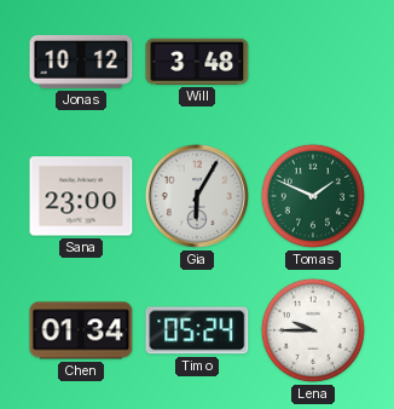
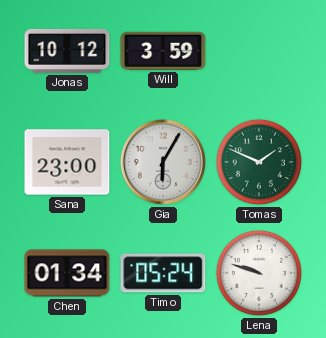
Will: 3:48 -> 3:59
Lena: 9:45 -> 9:48
